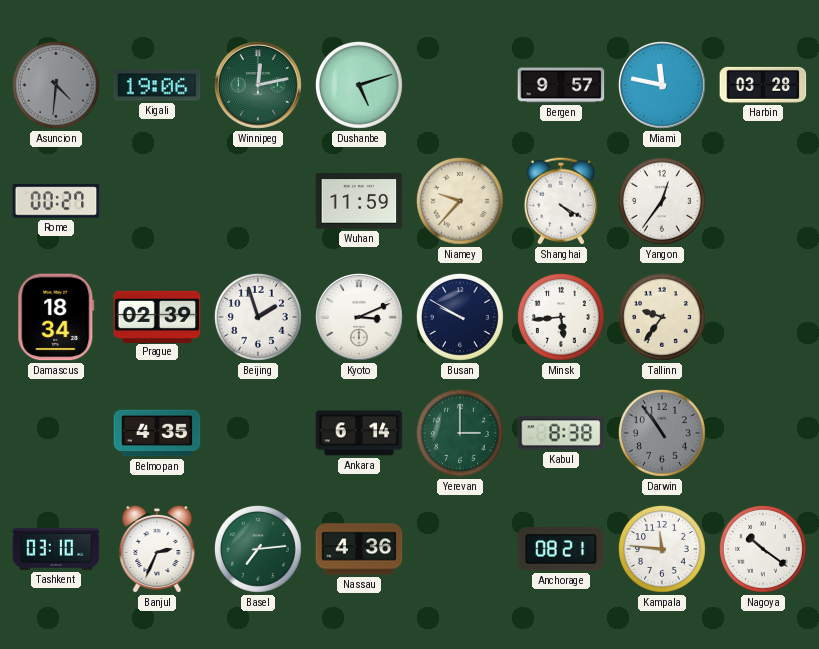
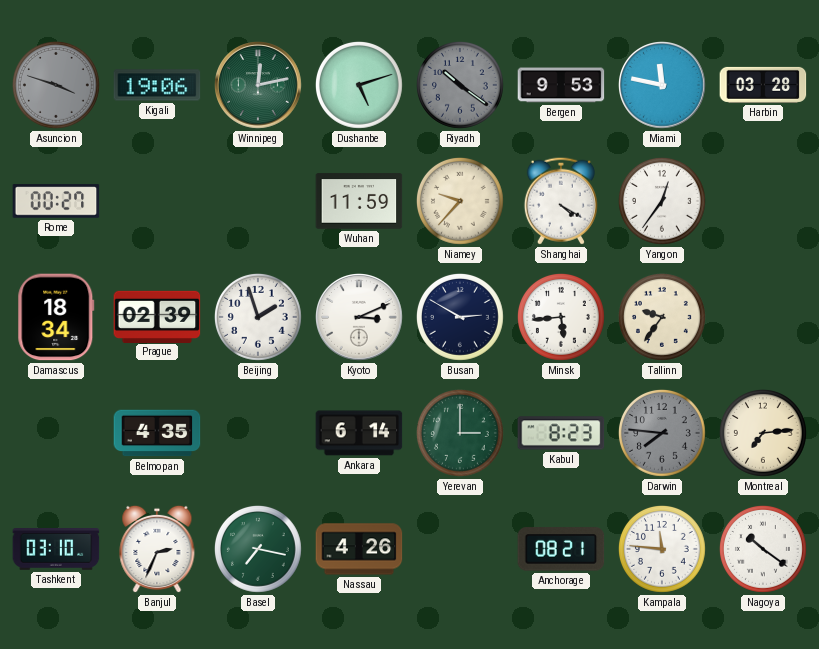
Asuncion: 4:31 -> 3:48
Riyadh: none -> 10:21
Bergen: 9:57 -> 9:53
Busan: 9:50 -> 2:50
Kabul: 8:38 -> 8:23
Darwin: 10:54 -> 7:46
Montreal: none -> 7:14
Basel: 7:14 -> 7:17
Nassau: 4:36 -> 4:26
